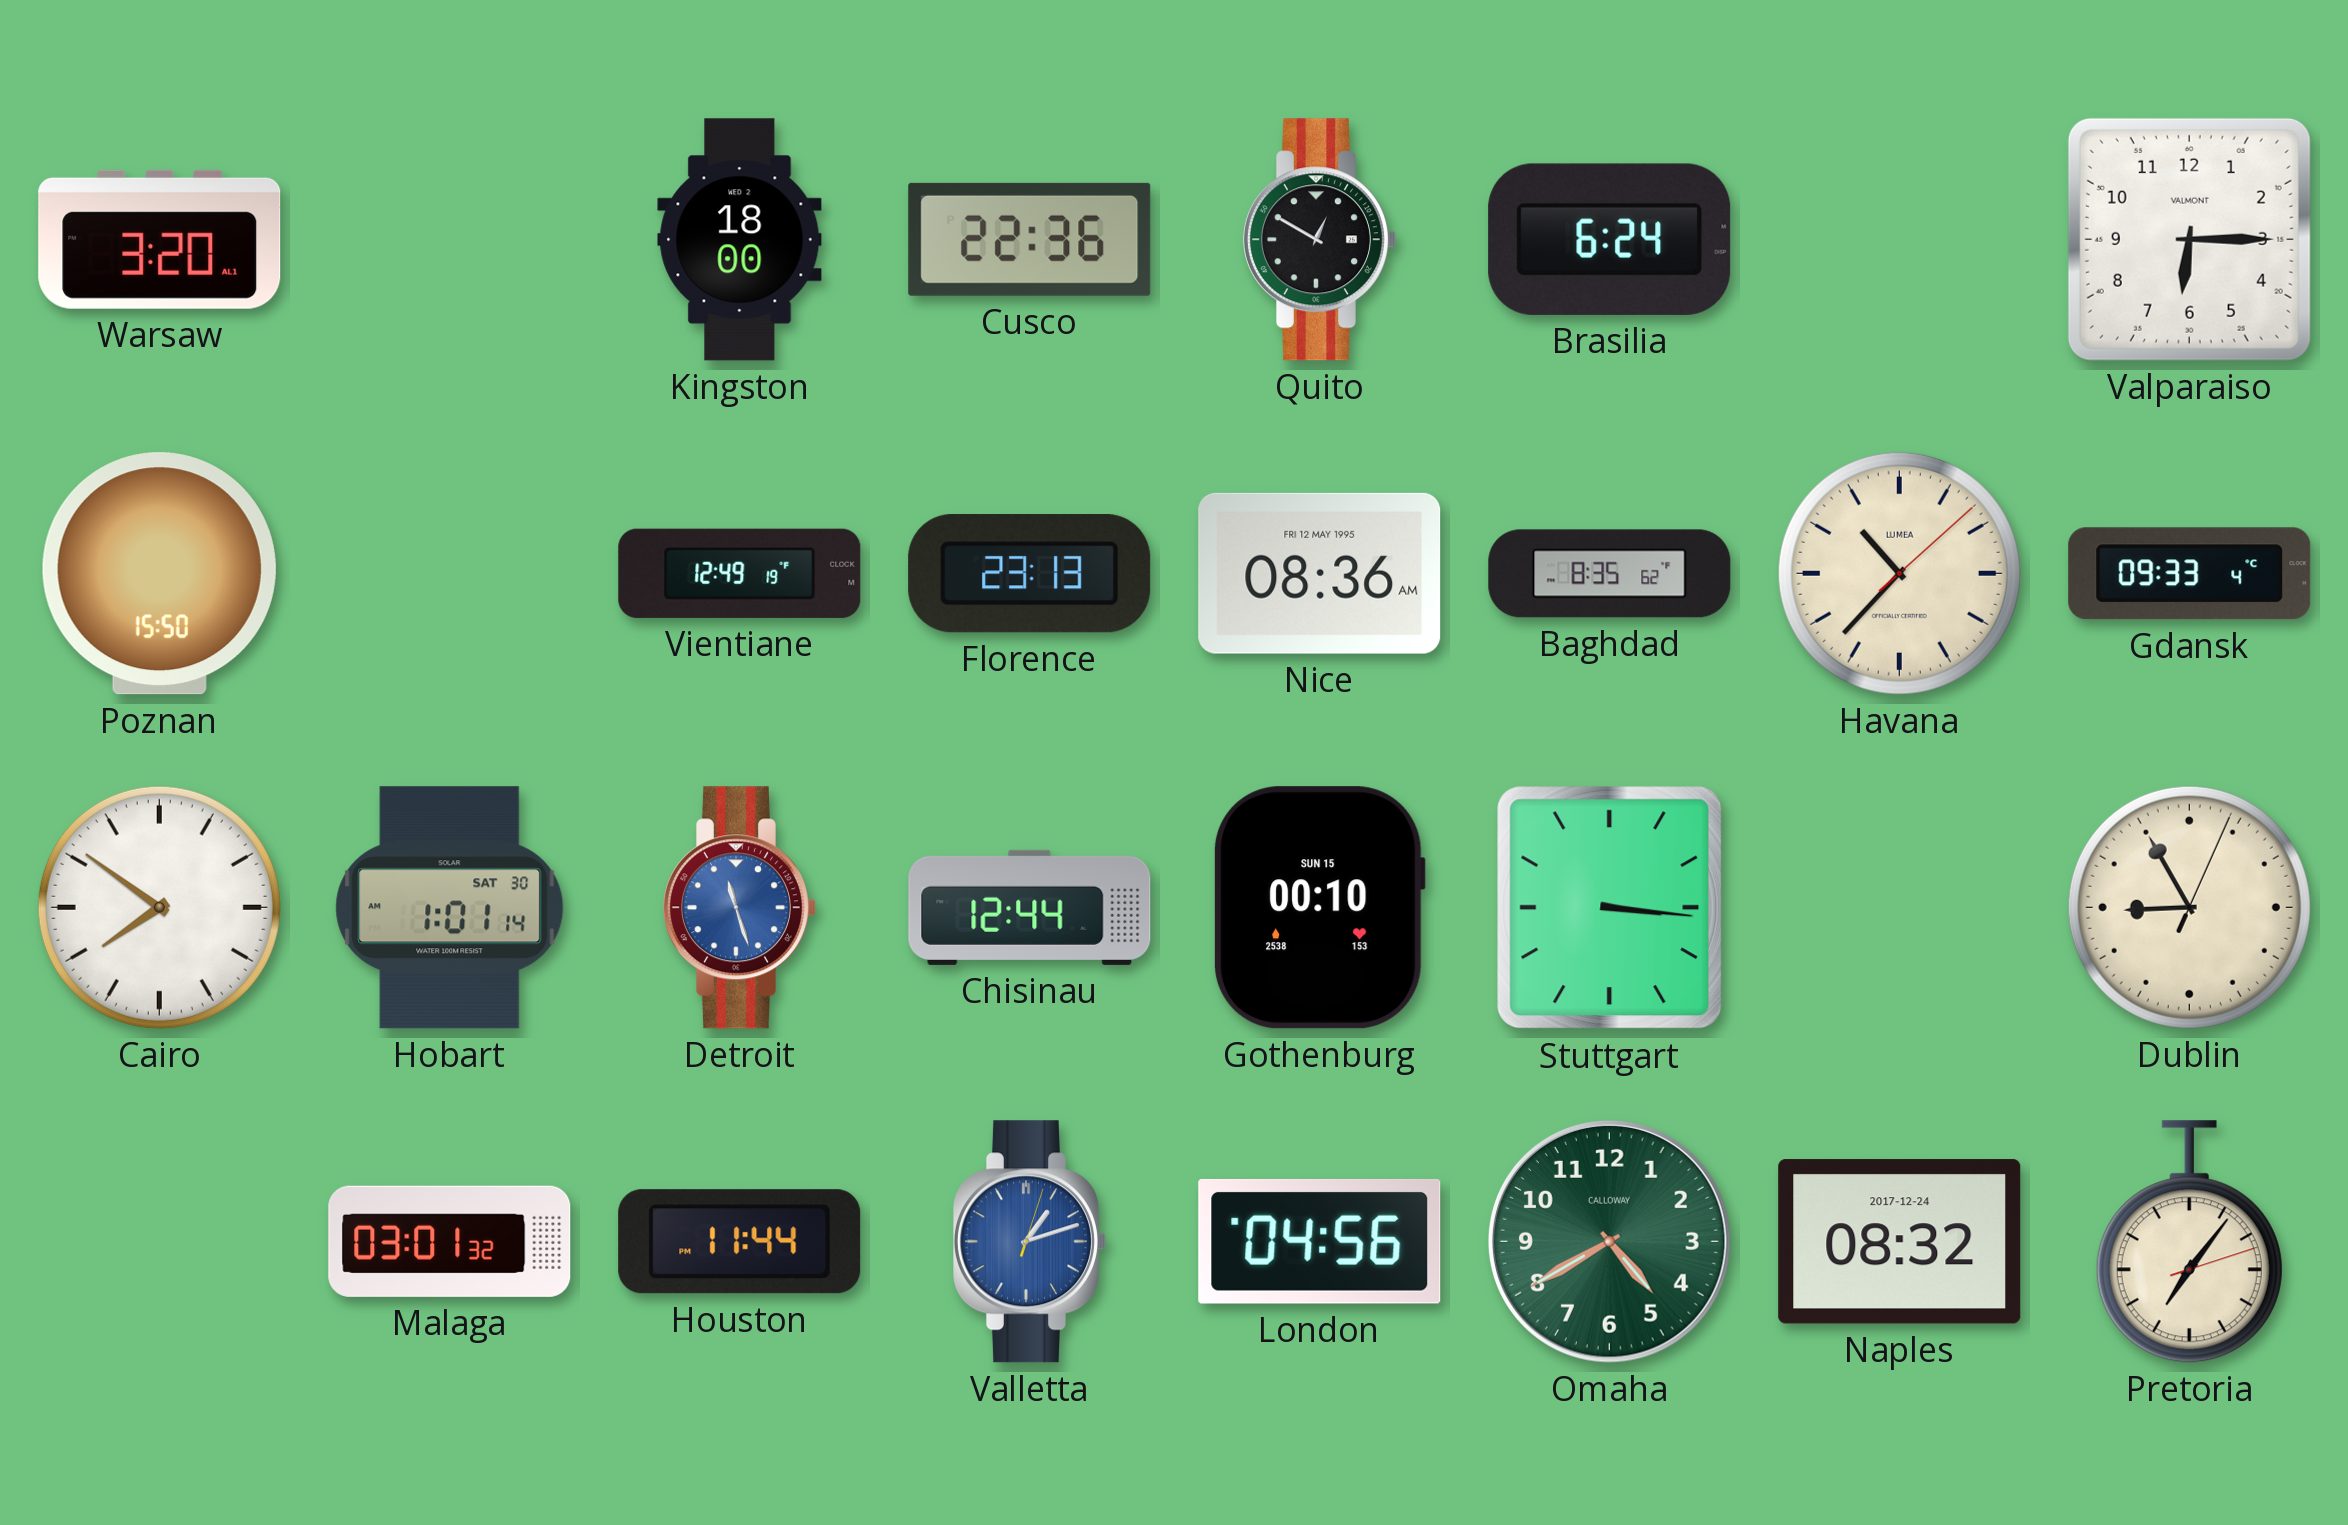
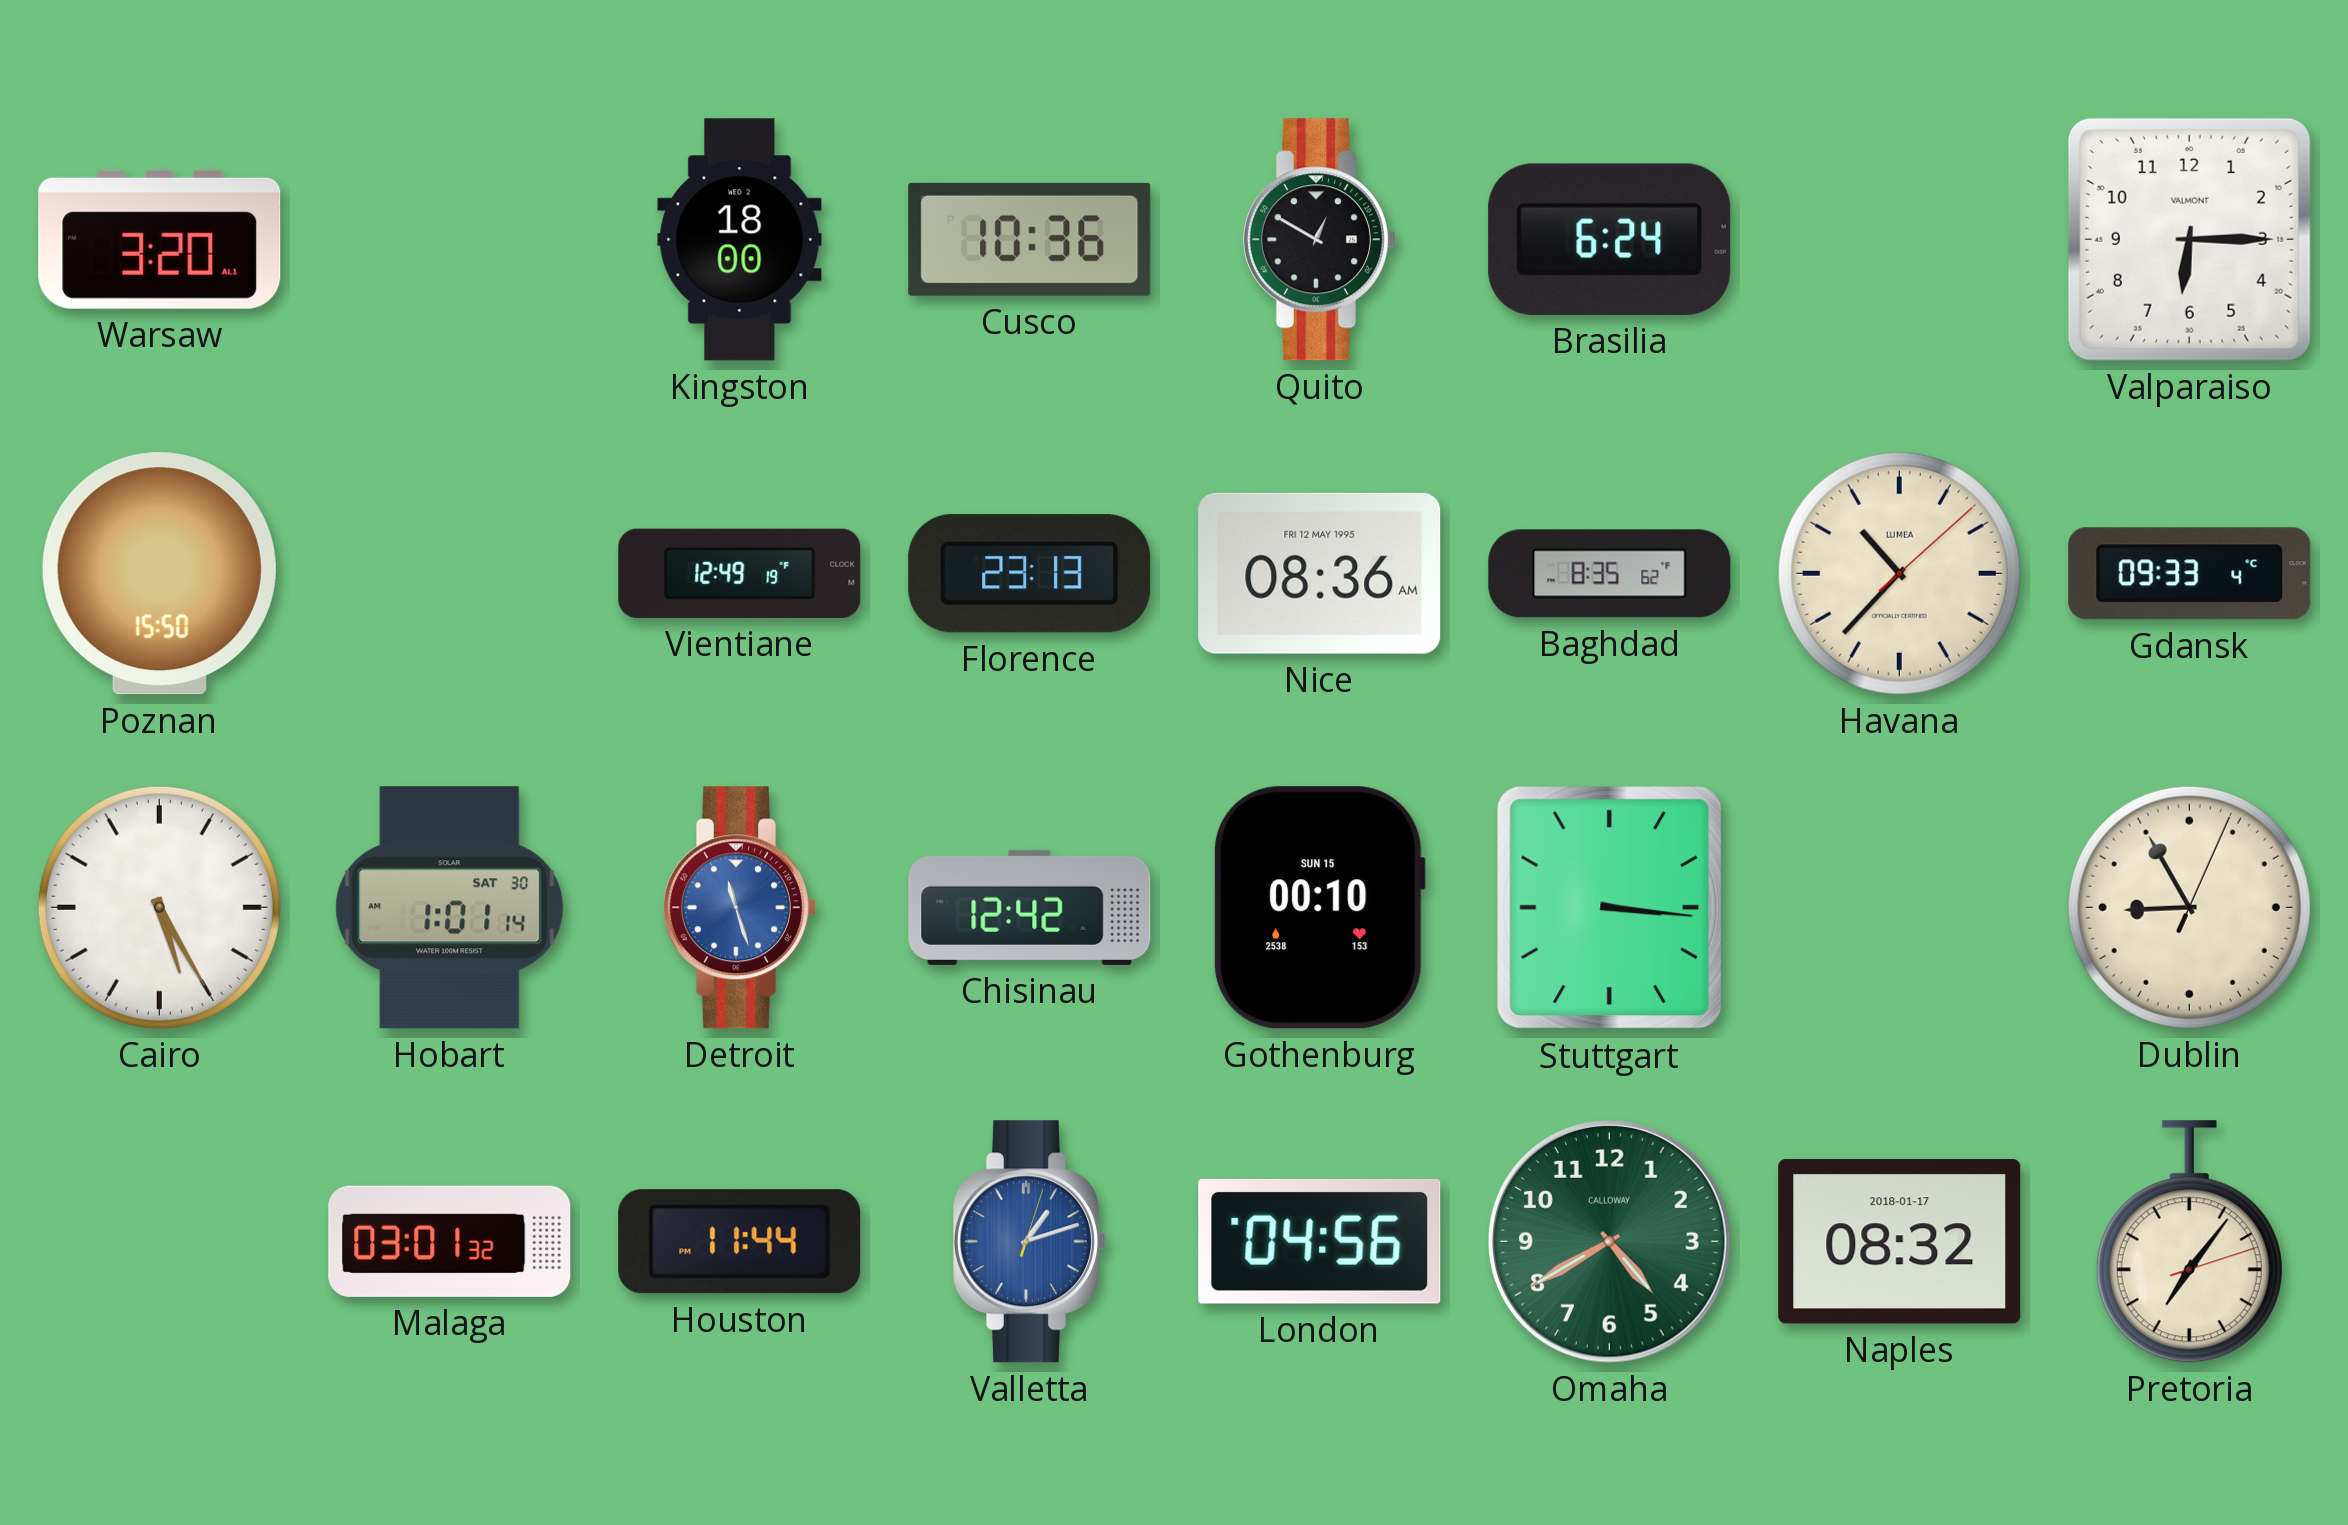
Cusco: 22:36 -> 10:36
Cairo: 7:51 -> 5:25
Chisinau: 12:44 -> 12:42
Naples date: 2017-12-24 -> 2018-01-17
